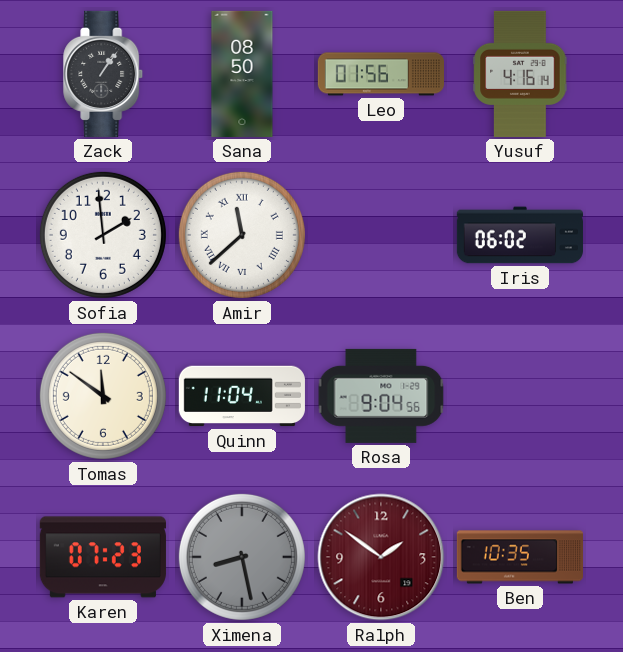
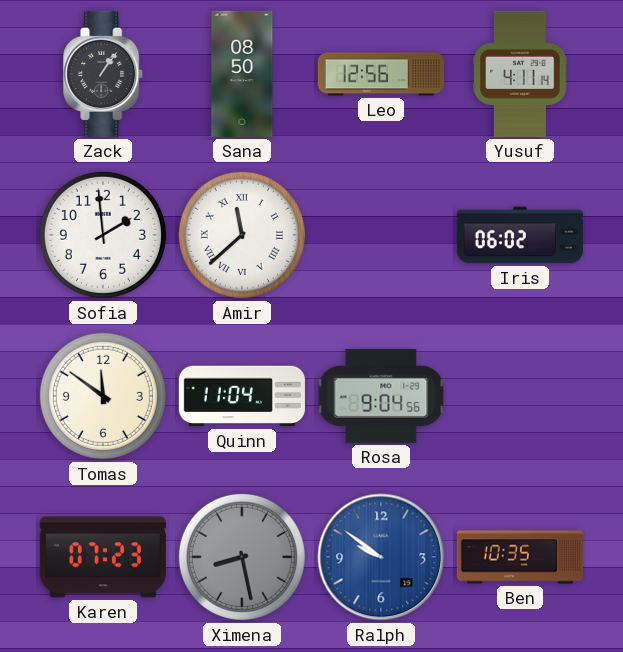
Leo: 01:56 -> 12:56
Yusuf: 4:16 -> 4:11
Ralph: 1:51 -> 9:51
Ralph dial: burgundy -> blue
